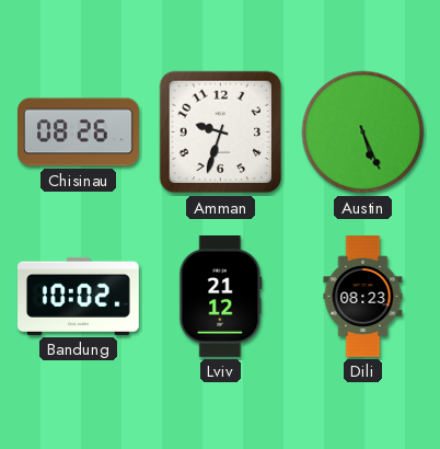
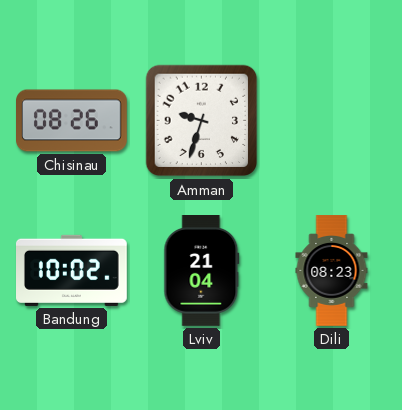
Austin: 5:26 -> none
Lviv: 21:12 -> 21:04
